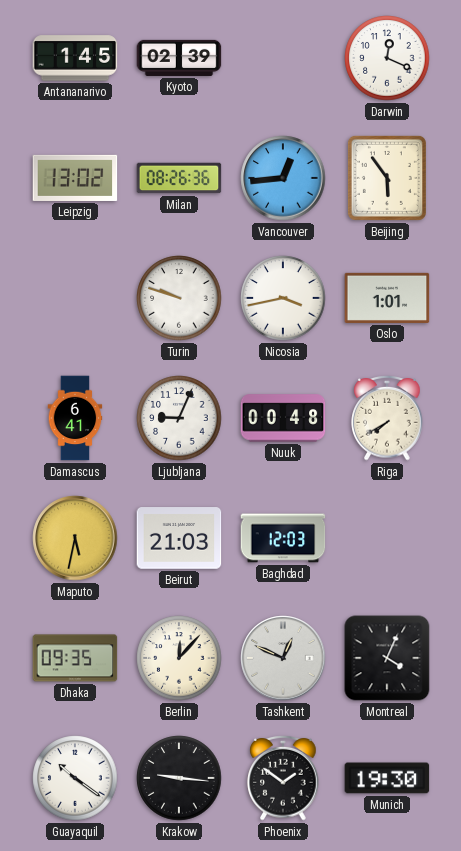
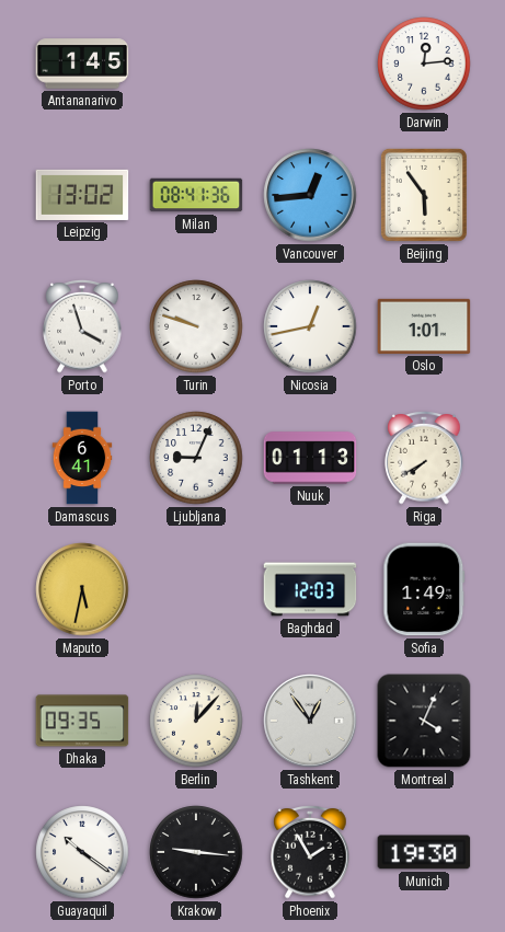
Kyoto: 02:39 -> none
Darwin: 12:19 -> 12:14
Milan: 08:26 -> 08:41
Porto: none -> 3:57
Nicosia: 3:43 -> 12:43
Nuuk: 00:48 -> 01:13
Beirut: 21:03 -> none
Sofia: none -> 1:49
Tashkent: 12:49 -> 12:54
Phoenix: 1:51 -> 1:55
